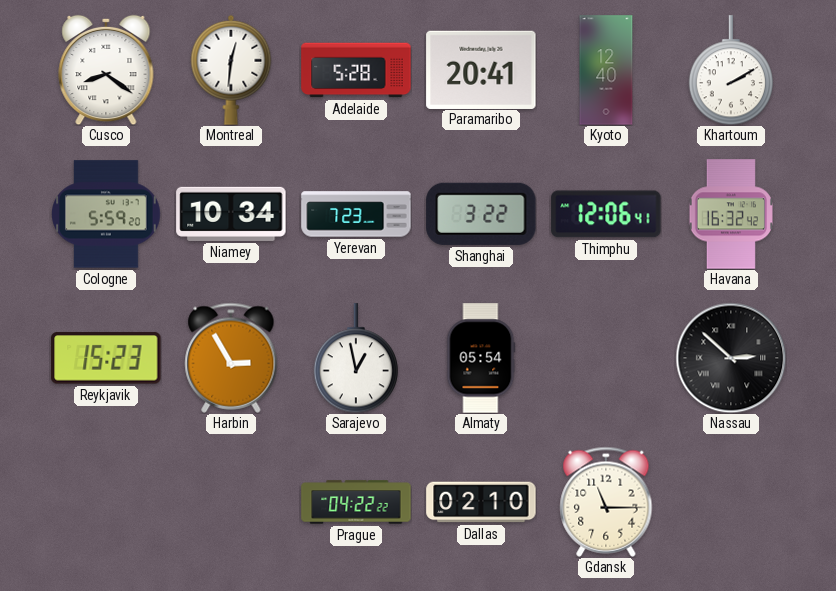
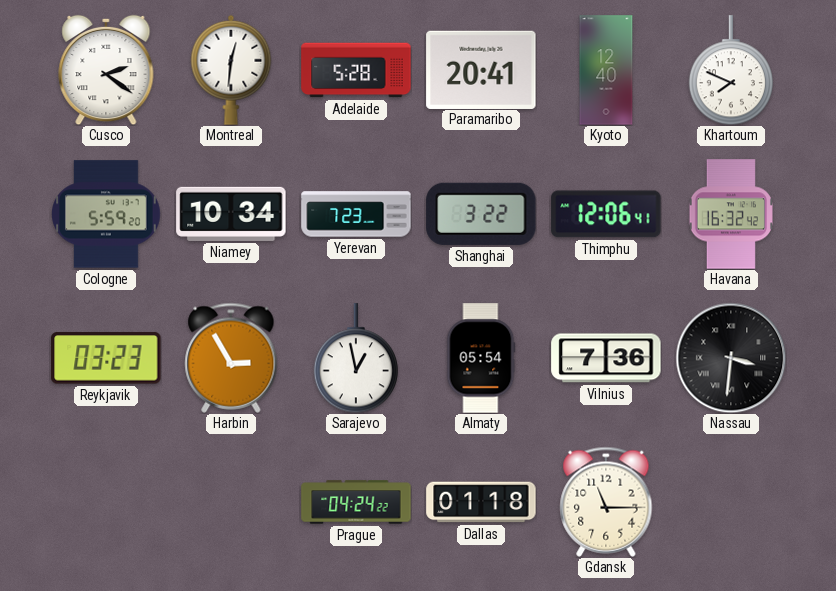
Cusco: 8:21 -> 2:21
Khartoum: 2:10 -> 7:49
Reykjavik: 15:23 -> 03:23
Vilnius: none -> 7:36
Nassau: 2:52 -> 3:31
Prague: 04:22 -> 04:24
Dallas: 02:10 -> 01:18
